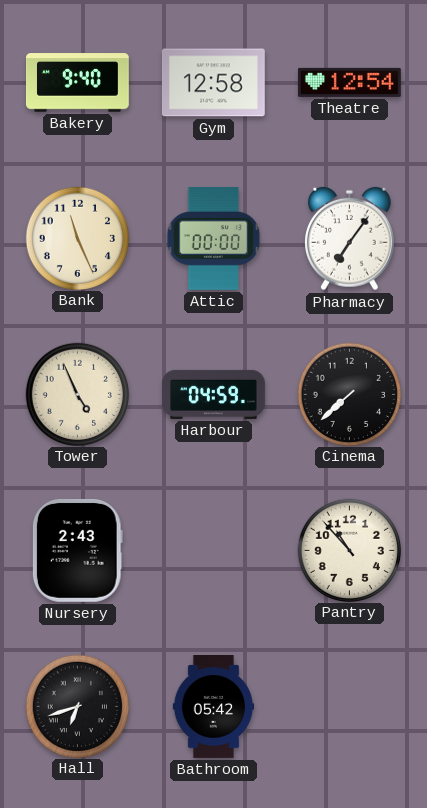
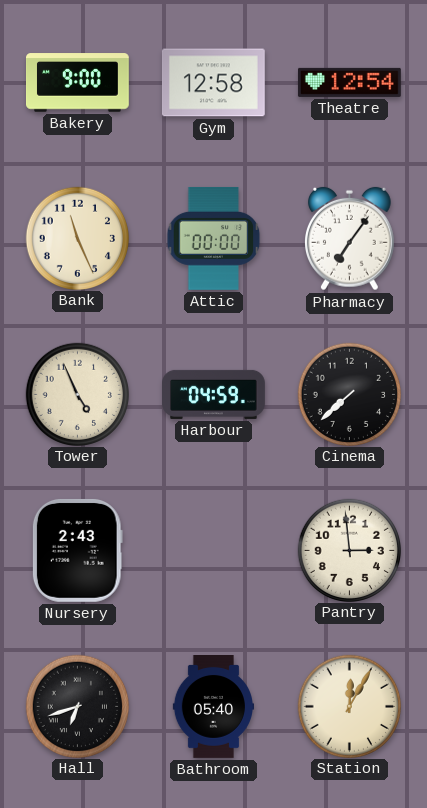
Bakery: 9:40 -> 9:00
Pantry: 10:53 -> 2:59
Bathroom: 05:42 -> 05:40
Station: none -> 12:05
